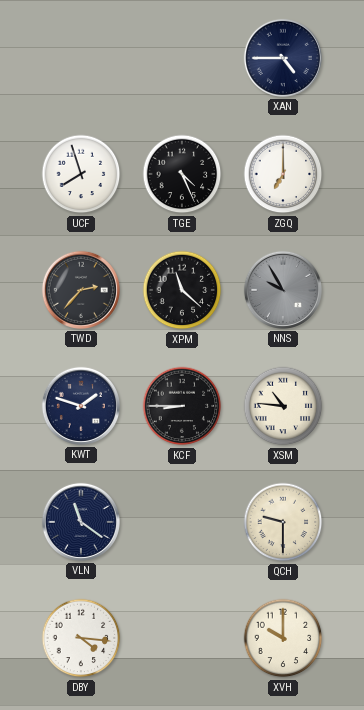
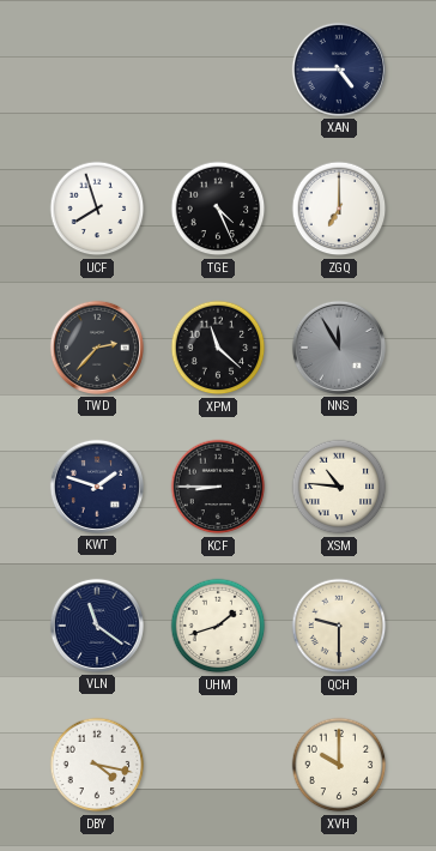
NNS: 9:55 -> 11:55
UHM: none -> 1:42
DBY: 4:16 -> 4:17
